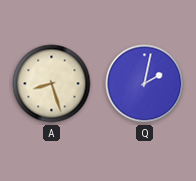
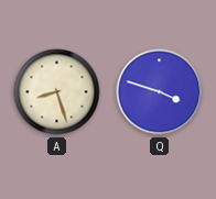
Q: 2:02 -> 3:48
